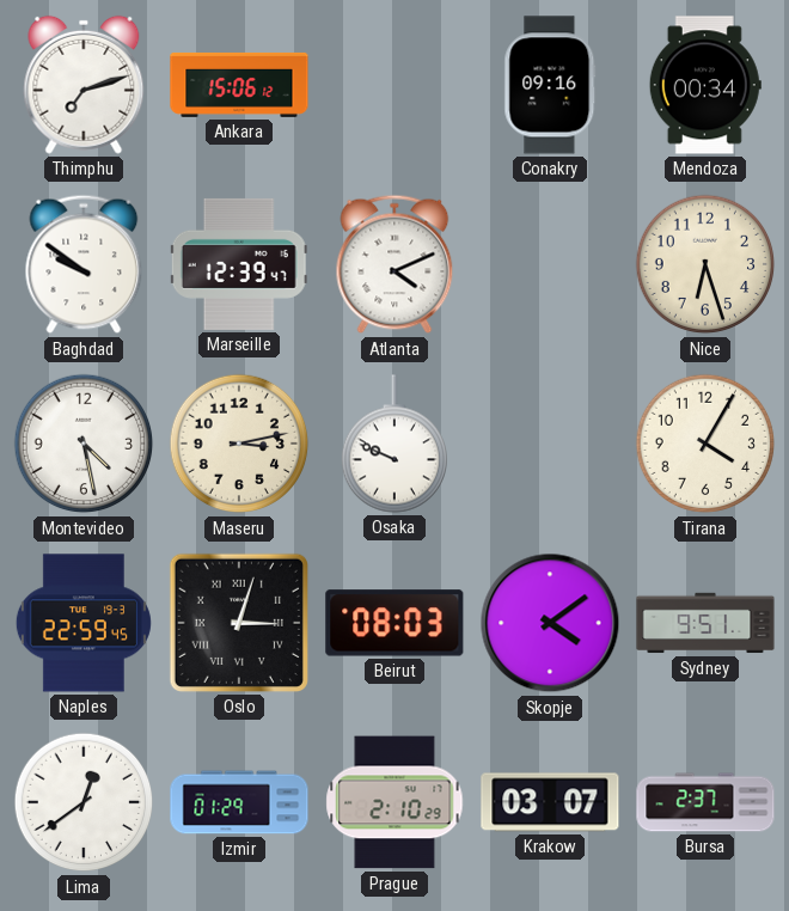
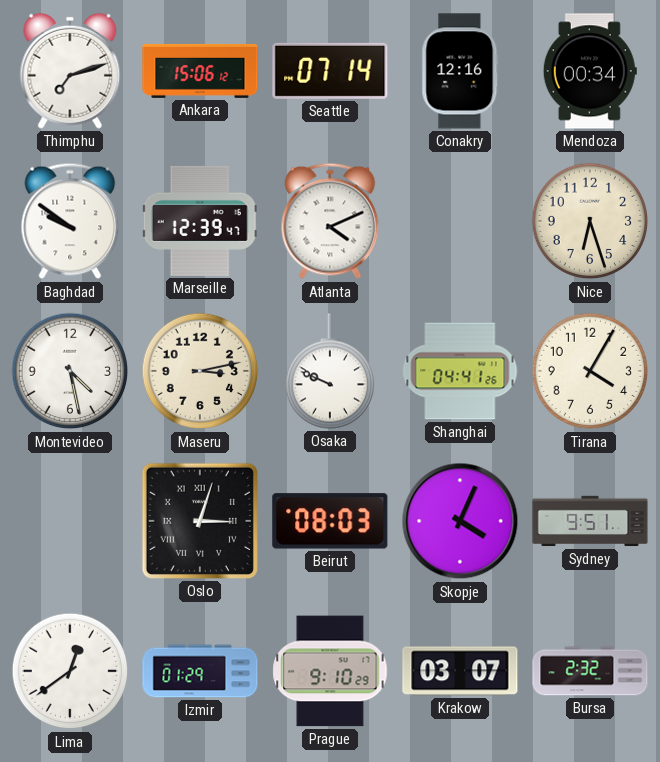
Seattle: none -> 07:14
Conakry: 09:16 -> 12:16
Shanghai: none -> 04:41
Naples: 22:59 -> none
Skopje: 4:09 -> 4:04
Prague: 2:10 -> 9:10
Bursa: 2:37 -> 2:32
